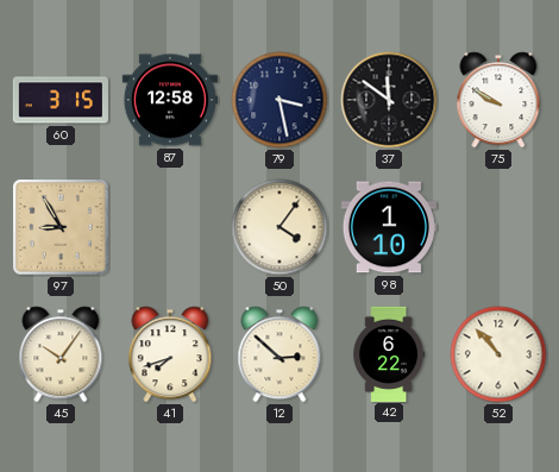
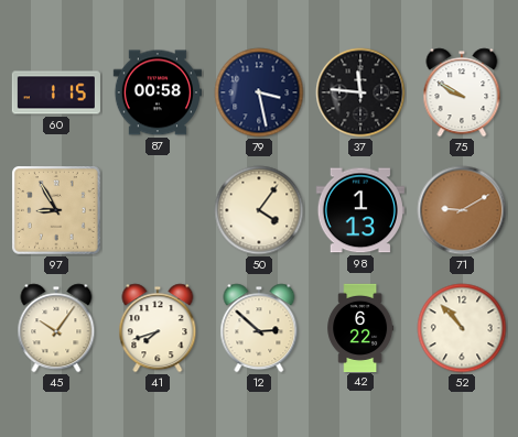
60: 3:15 -> 1:15
87: 12:58 -> 00:58
37: 11:51 -> 11:46
98: 1:10 -> 1:13
71: none -> 9:10
